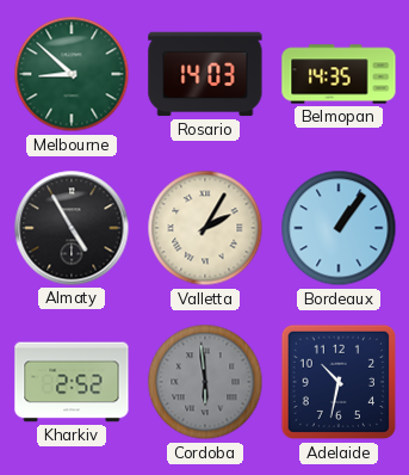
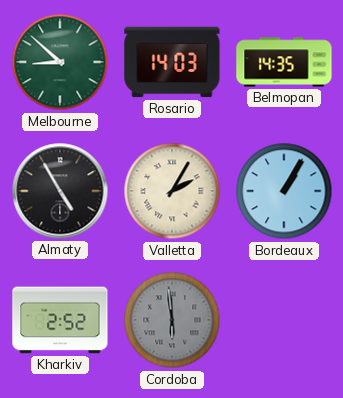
Bordeaux: 1:06 -> 1:05
Adelaide: 10:32 -> none
